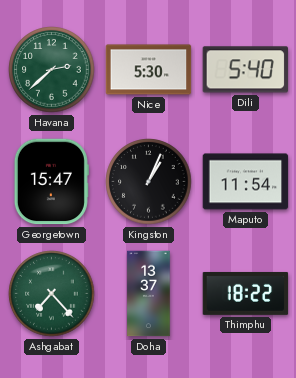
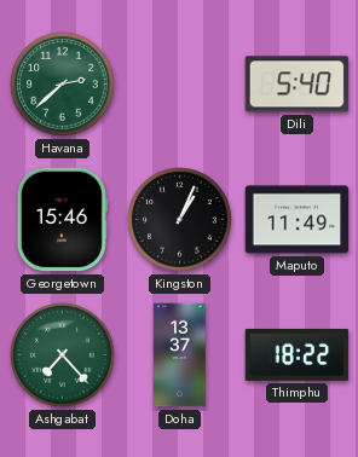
Nice: 5:30 -> none
Georgetown: 15:47 -> 15:46
Maputo: 11:54 -> 11:49
